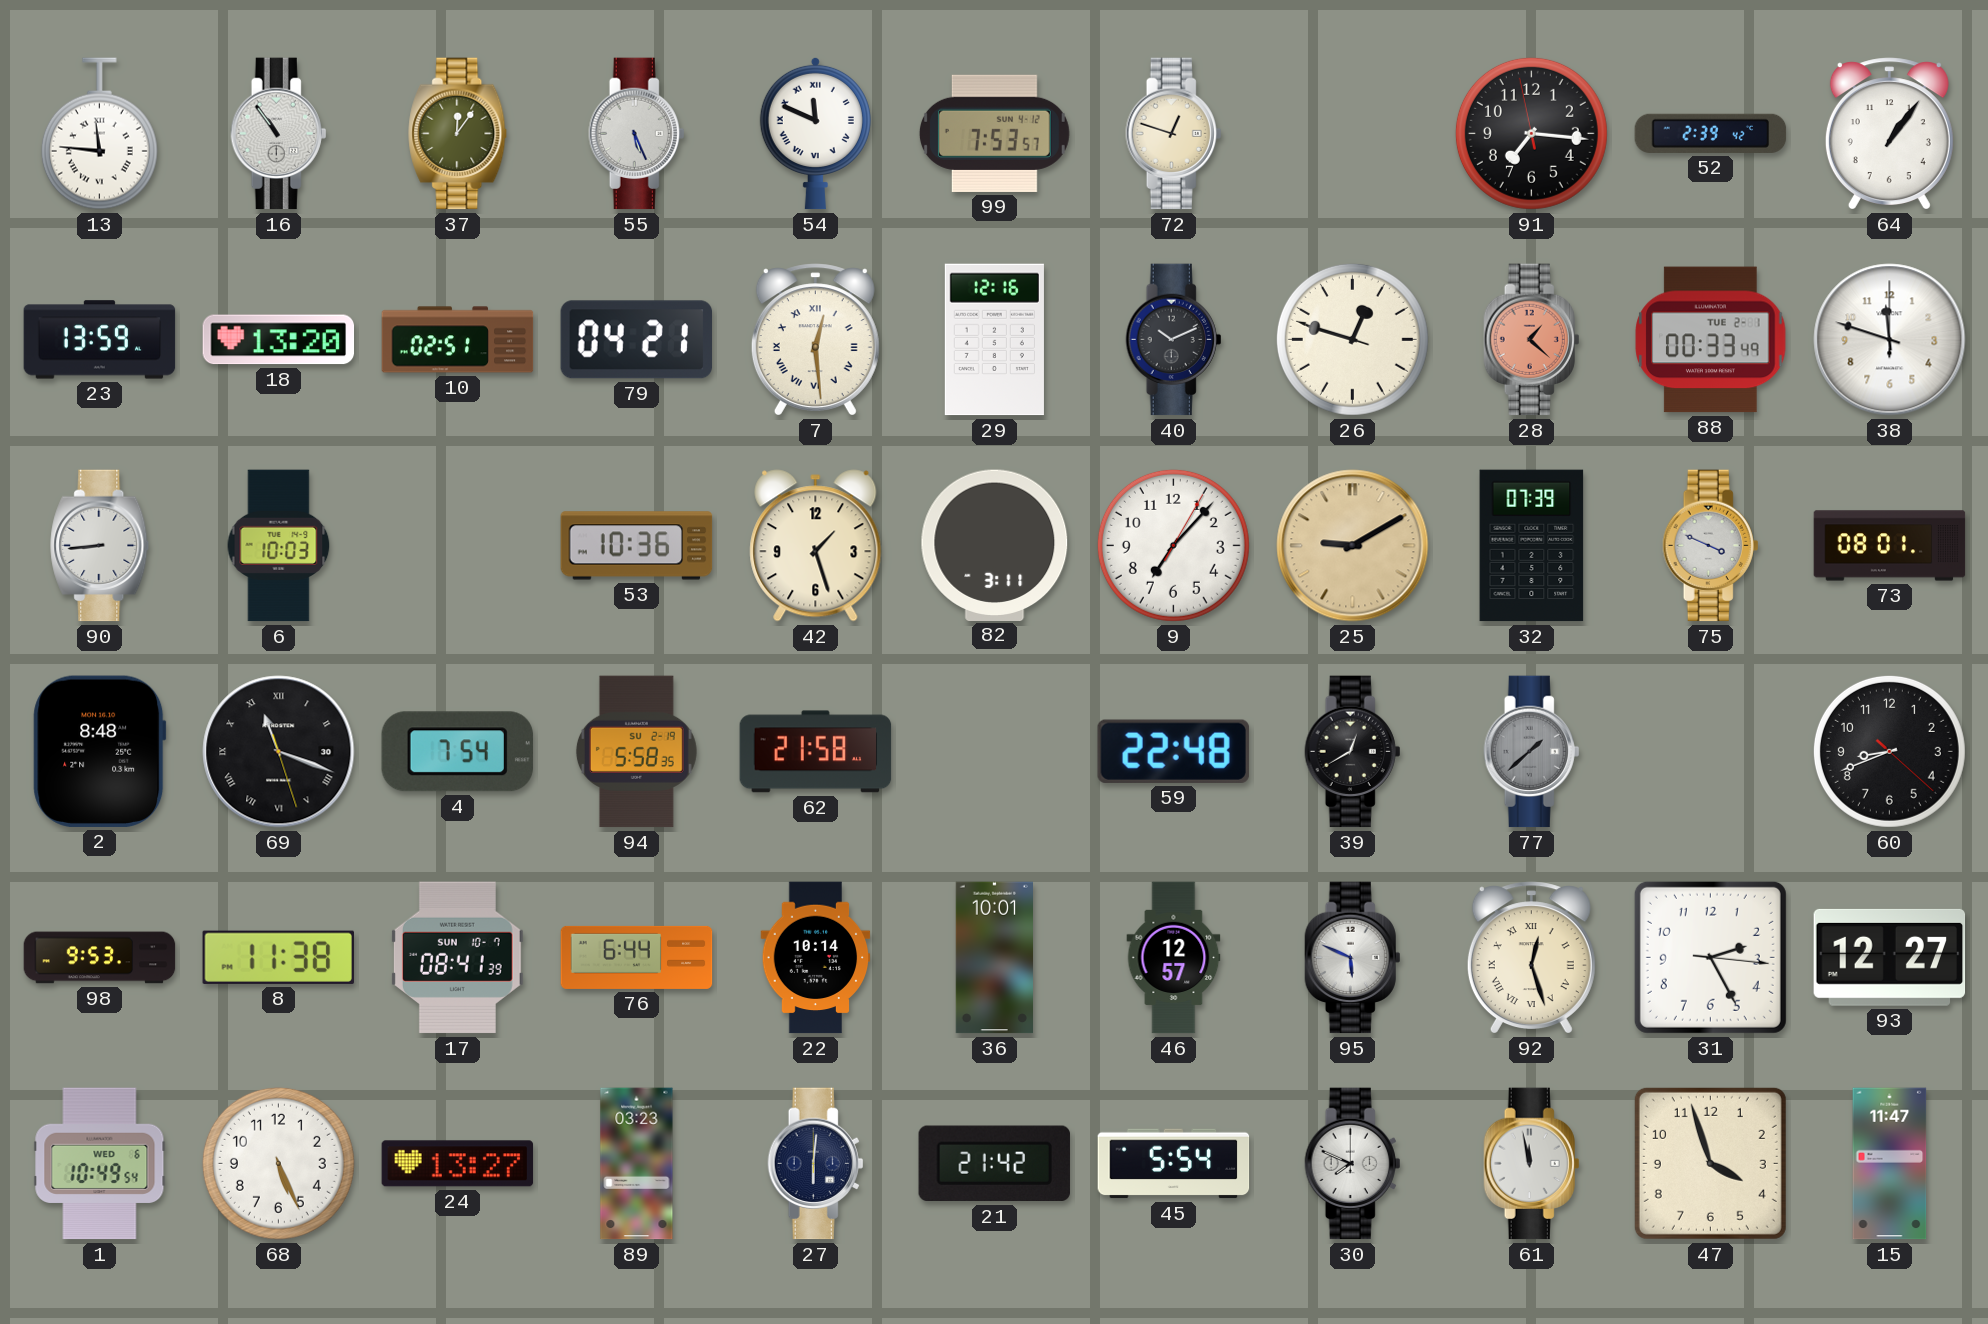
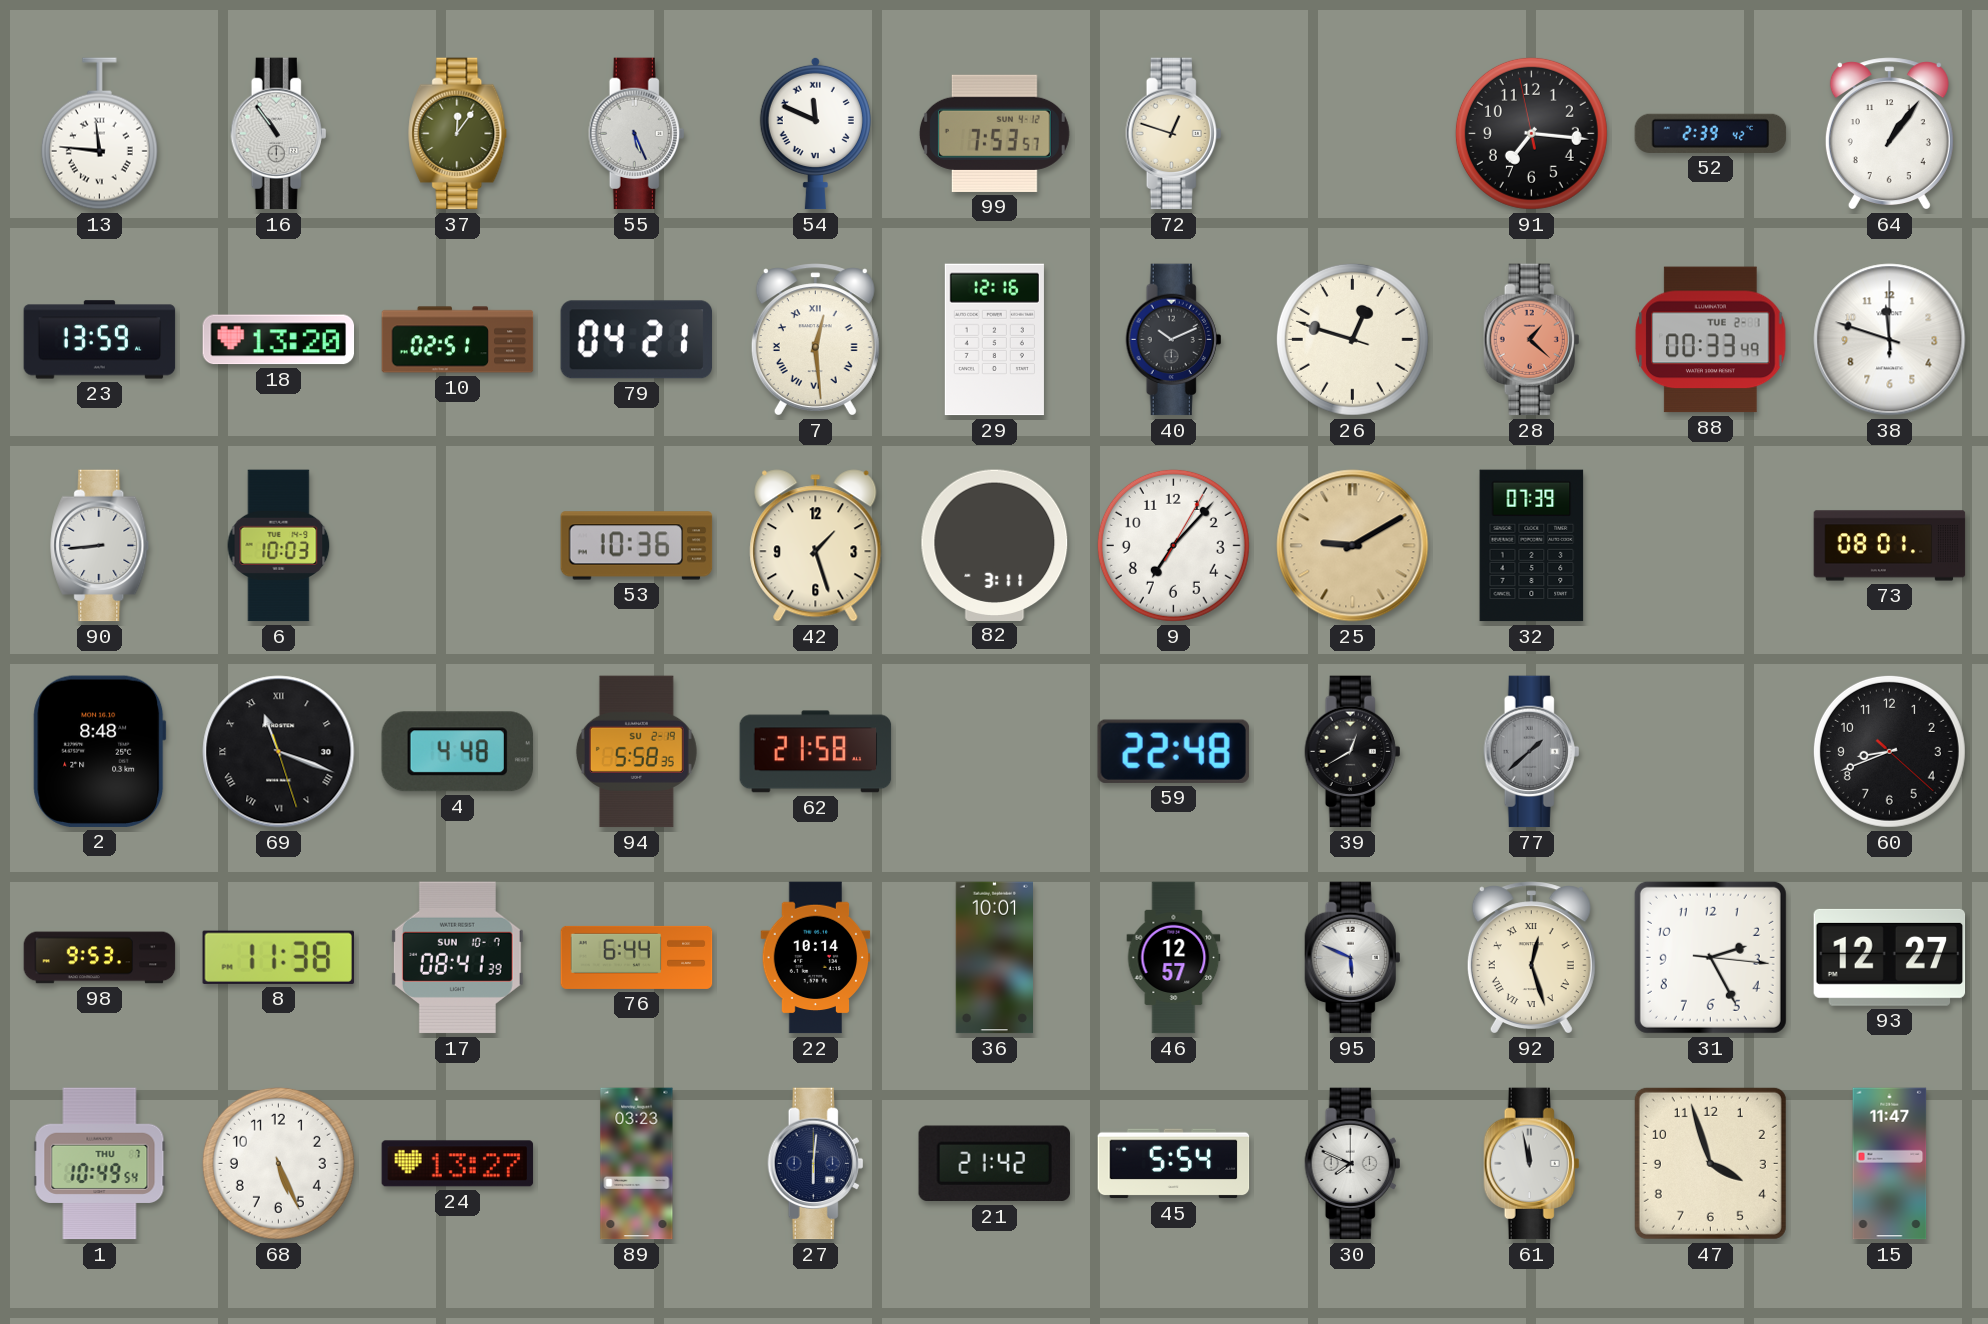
75: 3:49 -> none
4: 7:54 -> 4:48
1 date: WED 6 -> THU 7
